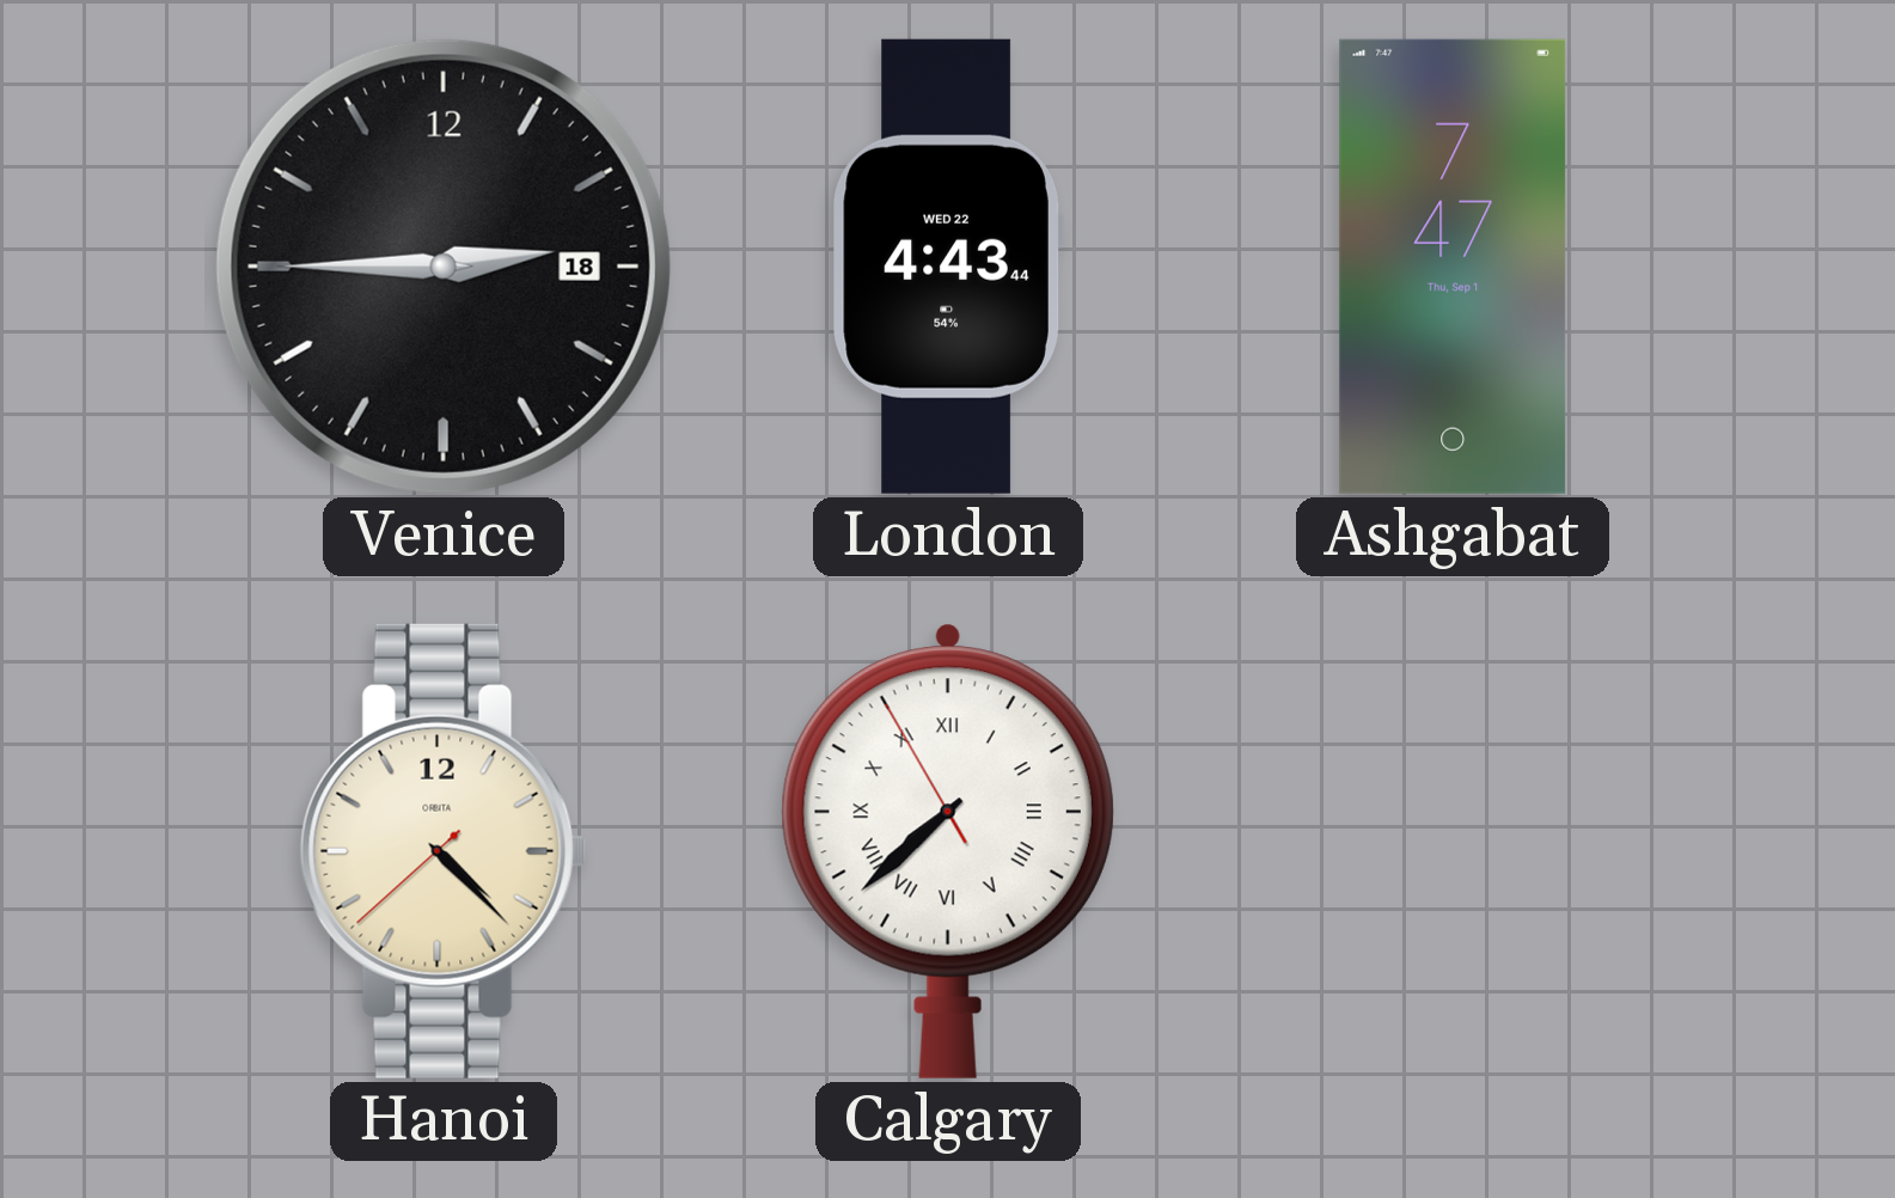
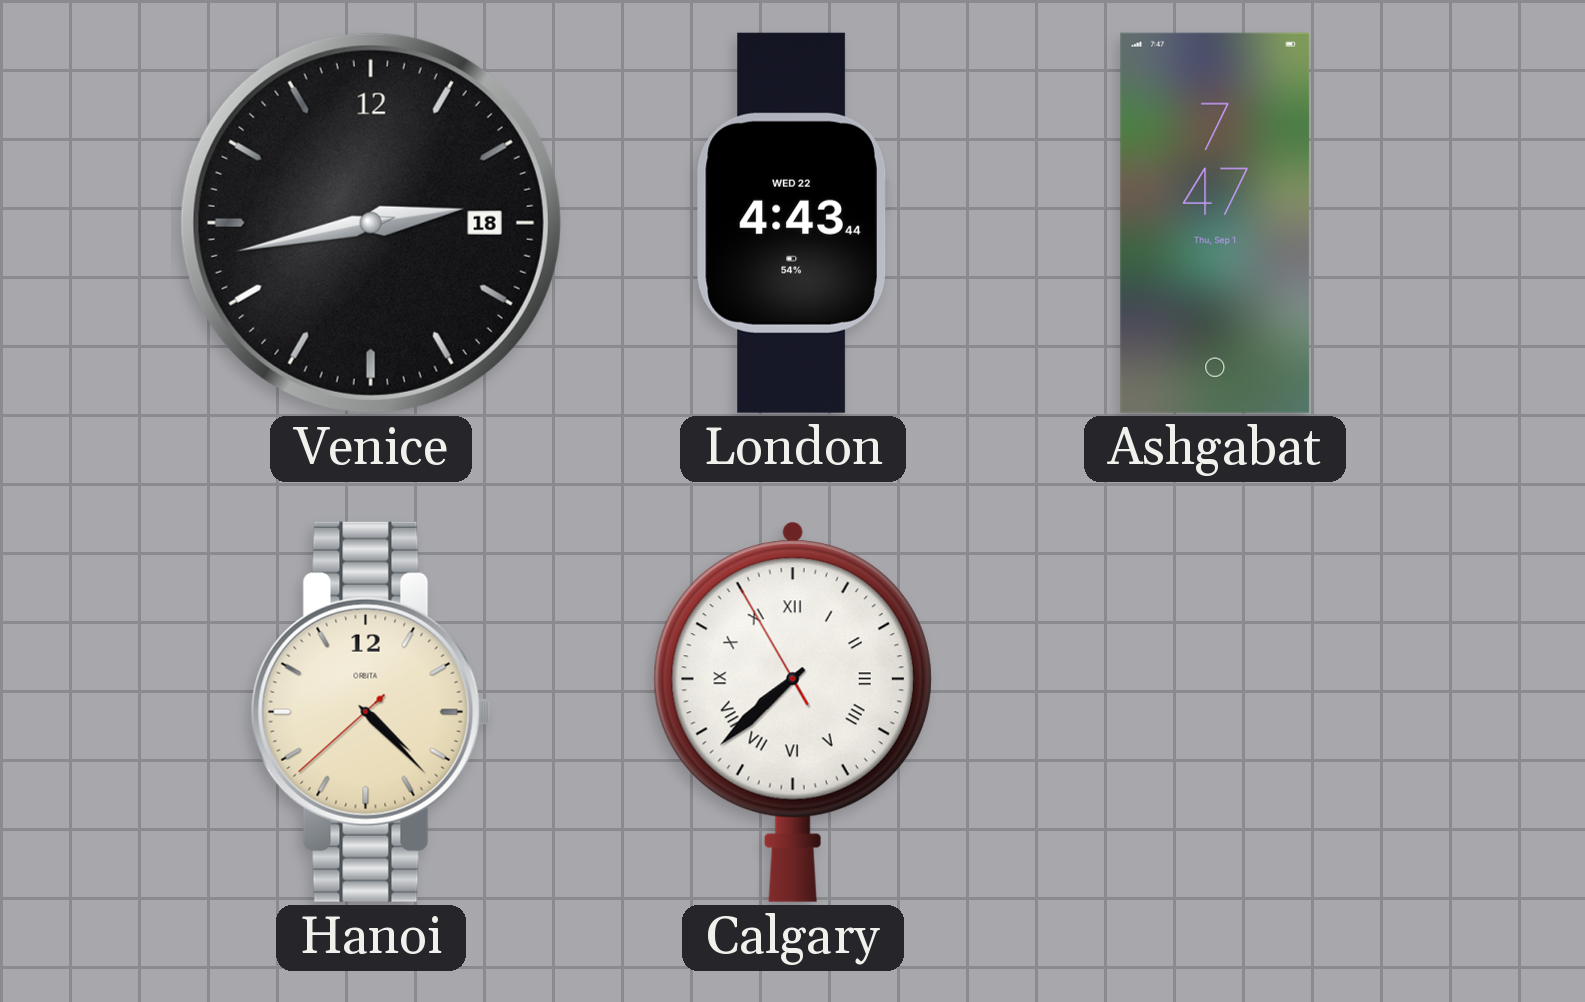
Venice: 2:45 -> 2:43
